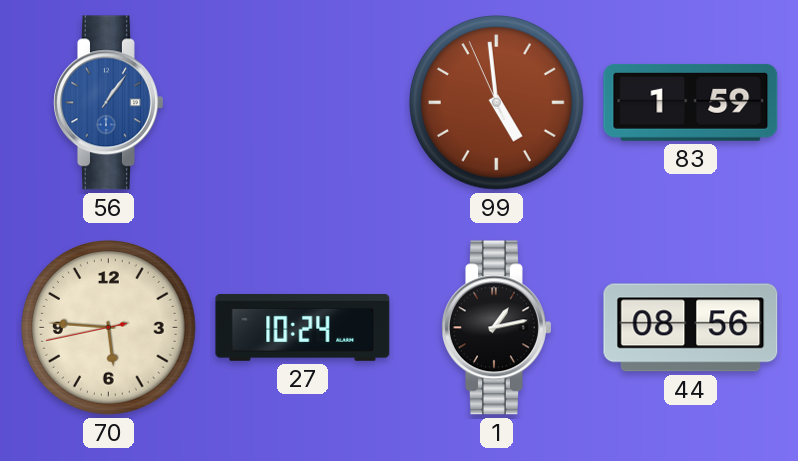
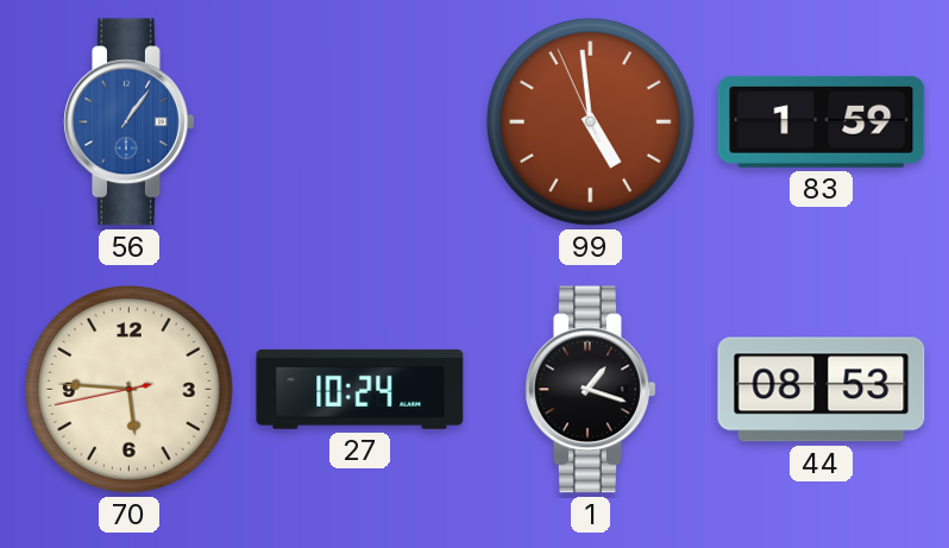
1: 1:13 -> 1:18
44: 08:56 -> 08:53
